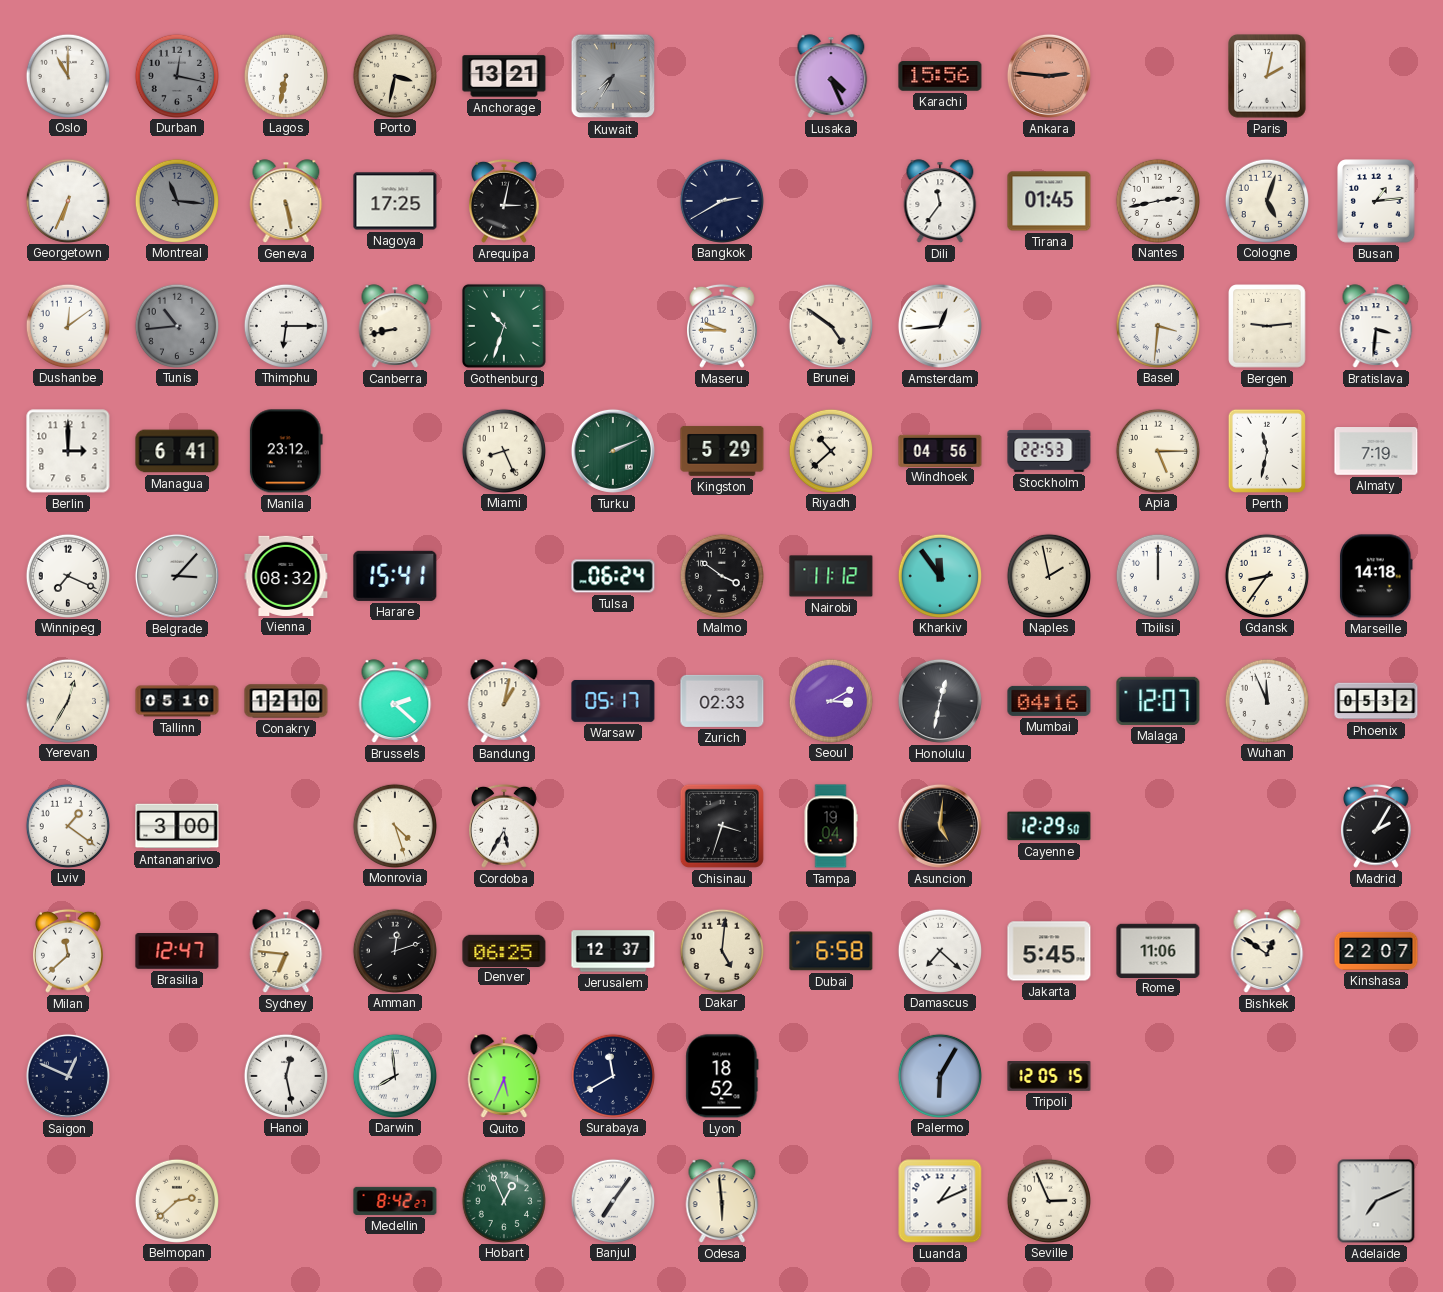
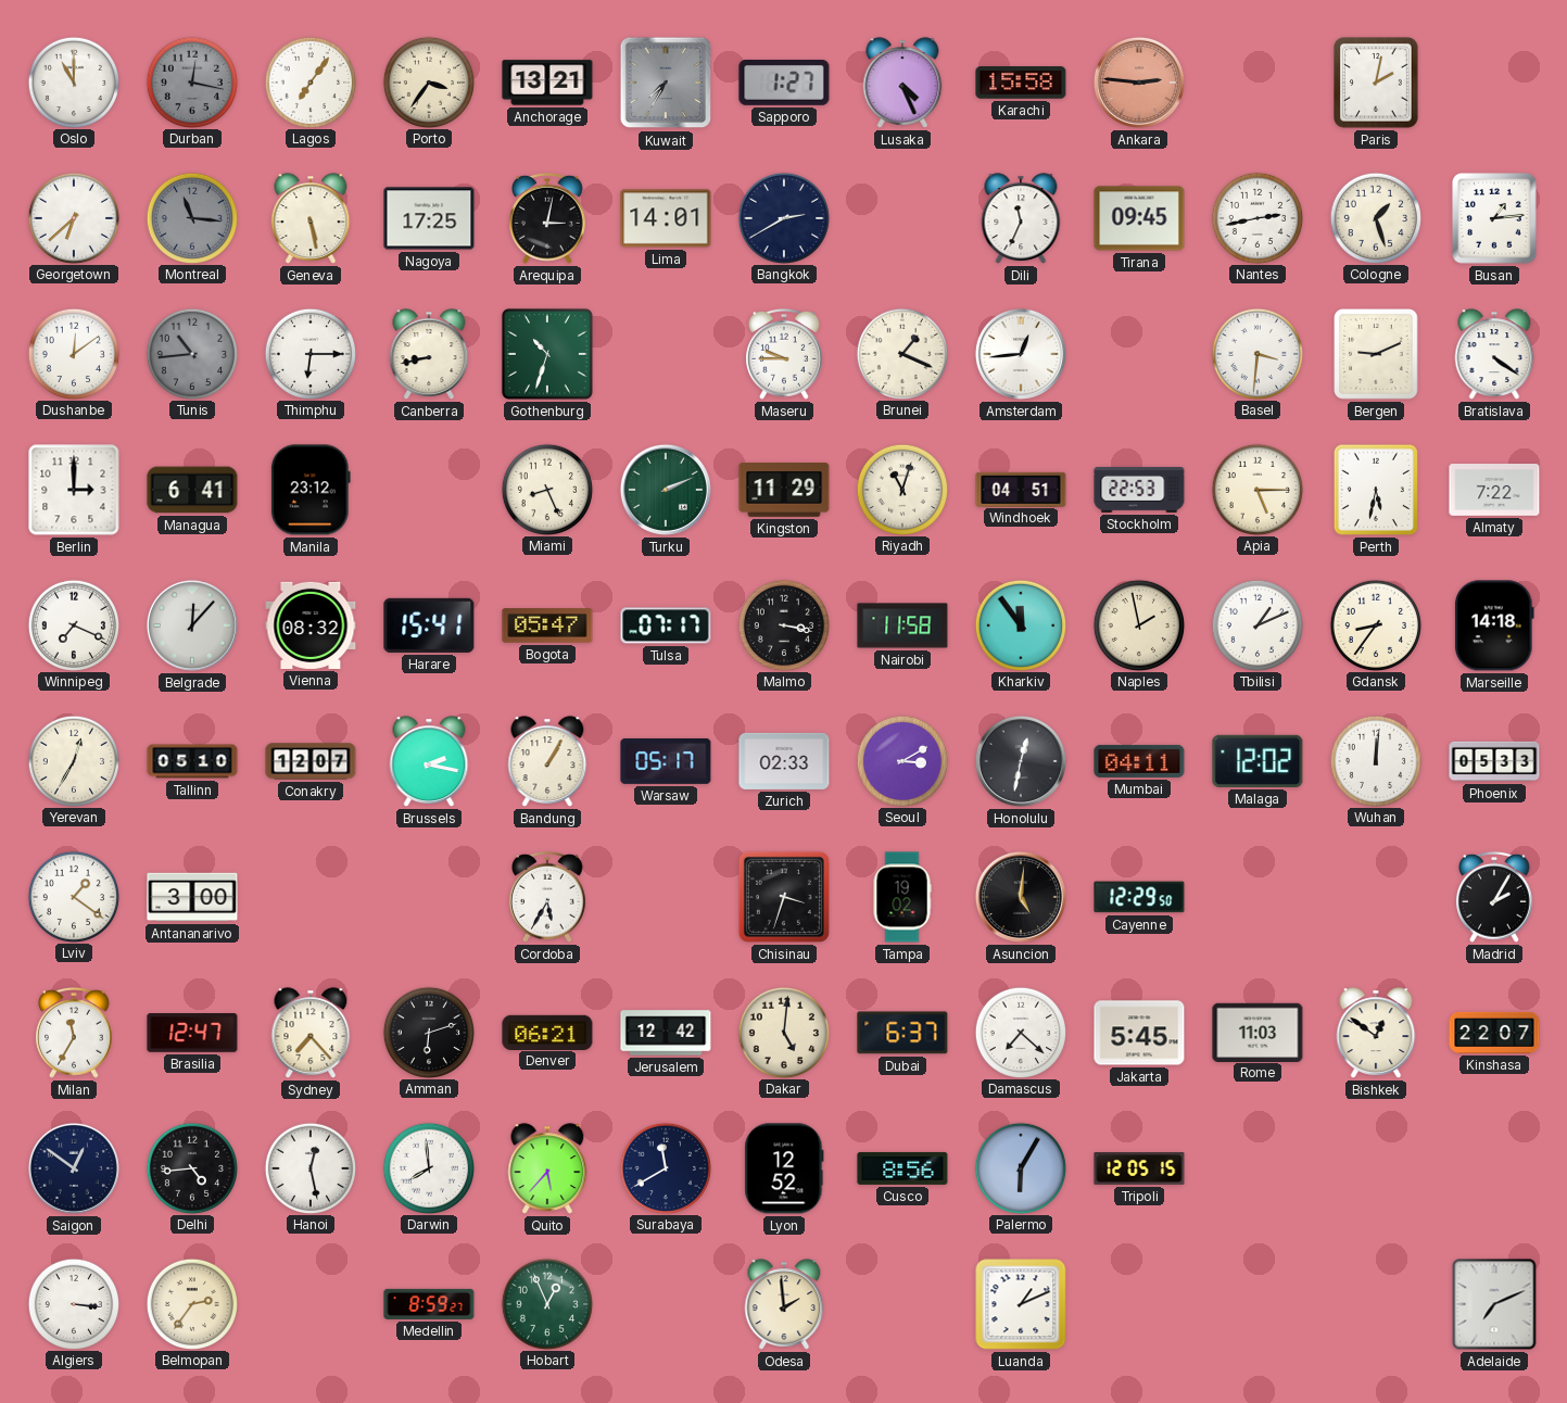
Lagos: 6:32 -> 7:06
Porto: 3:32 -> 3:36
Sapporo: none -> 1:27
Karachi: 15:56 -> 15:58
Georgetown: 6:34 -> 6:38
Lima: none -> 14:01
Dili: 11:36 -> 11:34
Tirana: 01:45 -> 09:45
Cologne: 5:03 -> 1:27
Brunei: 4:51 -> 1:19
Bergen: 9:14 -> 9:11
Bratislava: 3:31 -> 4:21
Kingston: 5:29 -> 11:29
Riyadh: 10:38 -> 11:03
Windhoek: 04:56 -> 04:51
Perth: 11:32 -> 5:32
Almaty: 7:19 -> 7:22
Belgrade: 3:07 -> 12:07
Bogota: none -> 05:47
Tulsa: 06:24 -> 07:17
Malmo: 3:51 -> 3:17
Nairobi: 11:12 -> 11:58
Tbilisi: 12:00 -> 1:11
Conakry: 12:10 -> 12:07
Brussels: 2:22 -> 2:17
Bandung: 1:02 -> 1:05
Mumbai: 04:16 -> 04:11
Malaga: 12:07 -> 12:02
Wuhan: 11:56 -> 12:01
Phoenix: 05:32 -> 05:33
Monrovia: 4:27 -> none
Tampa: 19:04 -> 19:02
Milan: 11:38 -> 11:35
Sydney: 6:46 -> 7:23
Amman: 12:12 -> 6:12
Denver: 06:25 -> 06:21
Jerusalem: 12:37 -> 12:42
Dubai: 6:58 -> 6:37
Rome: 11:06 -> 11:03
Saigon: 12:49 -> 12:51
Delhi: none -> 4:44
Quito: 5:34 -> 5:37
Lyon: 18:52 -> 12:52
Cusco: none -> 8:56
Algiers: none -> 3:16
Belmopan: 2:38 -> 2:36
Medellin: 8:42 -> 8:59
Banjul: 7:06 -> none
Odesa: 5:59 -> 1:59
Seville: 2:56 -> none
